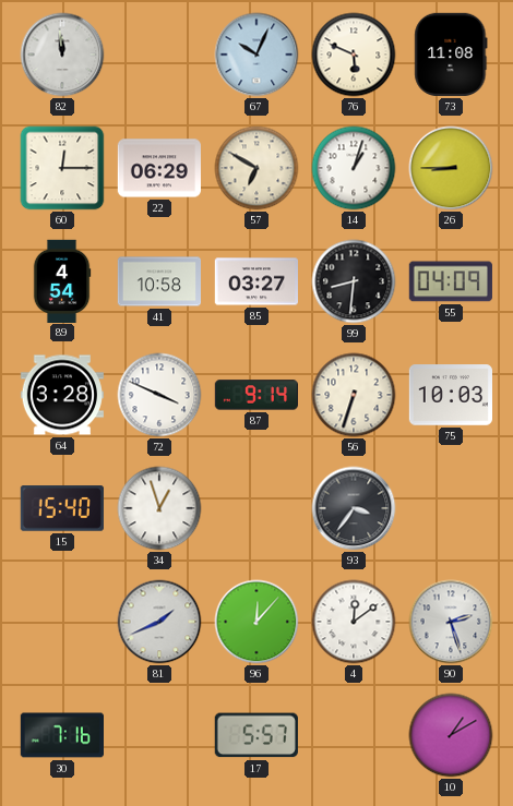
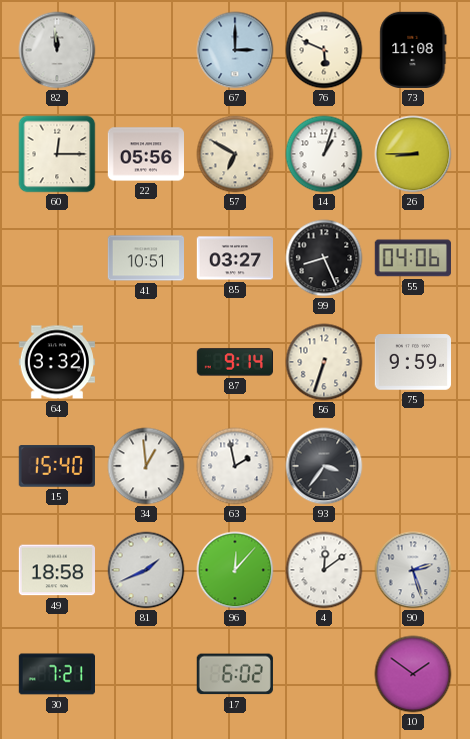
67: 10:04 -> 3:00
22: 06:29 -> 05:56
89: 4:54 -> none
41: 10:58 -> 10:51
99: 8:31 -> 8:26
55: 04:09 -> 04:06
64: 3:28 -> 3:32
72: 3:49 -> none
75: 10:03 -> 9:59
34: 12:57 -> 12:59
63: none -> 1:58
49: none -> 18:58
30: 7:16 -> 7:21
17: 5:57 -> 6:02
10: 1:10 -> 1:51
